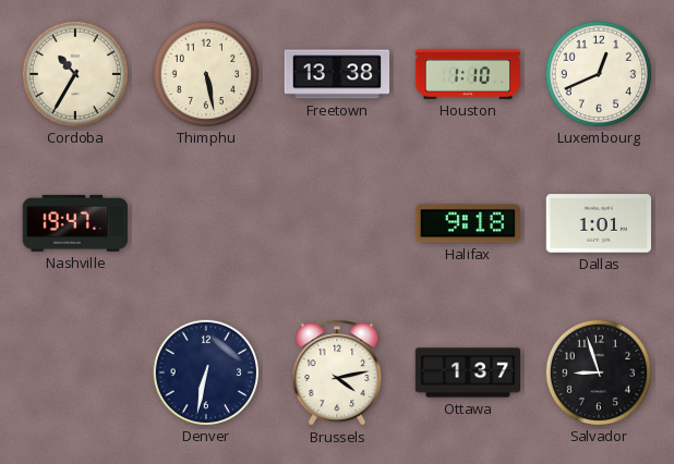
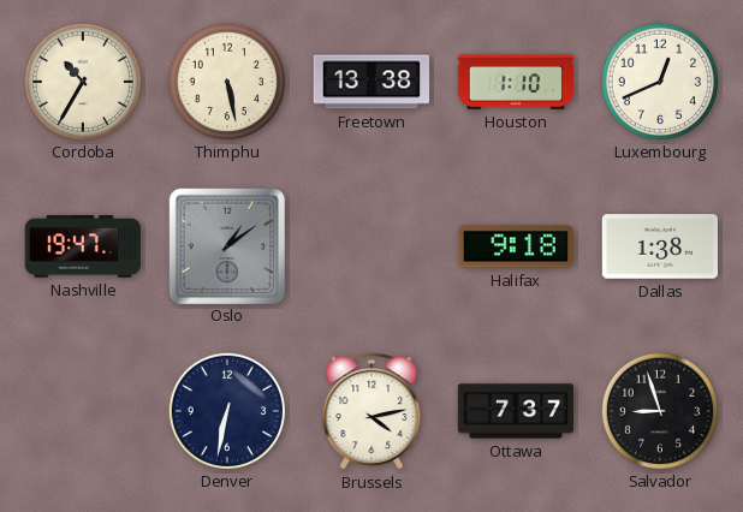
Oslo: none -> 1:09
Dallas: 1:01 -> 1:38
Ottawa: 1:37 -> 7:37
